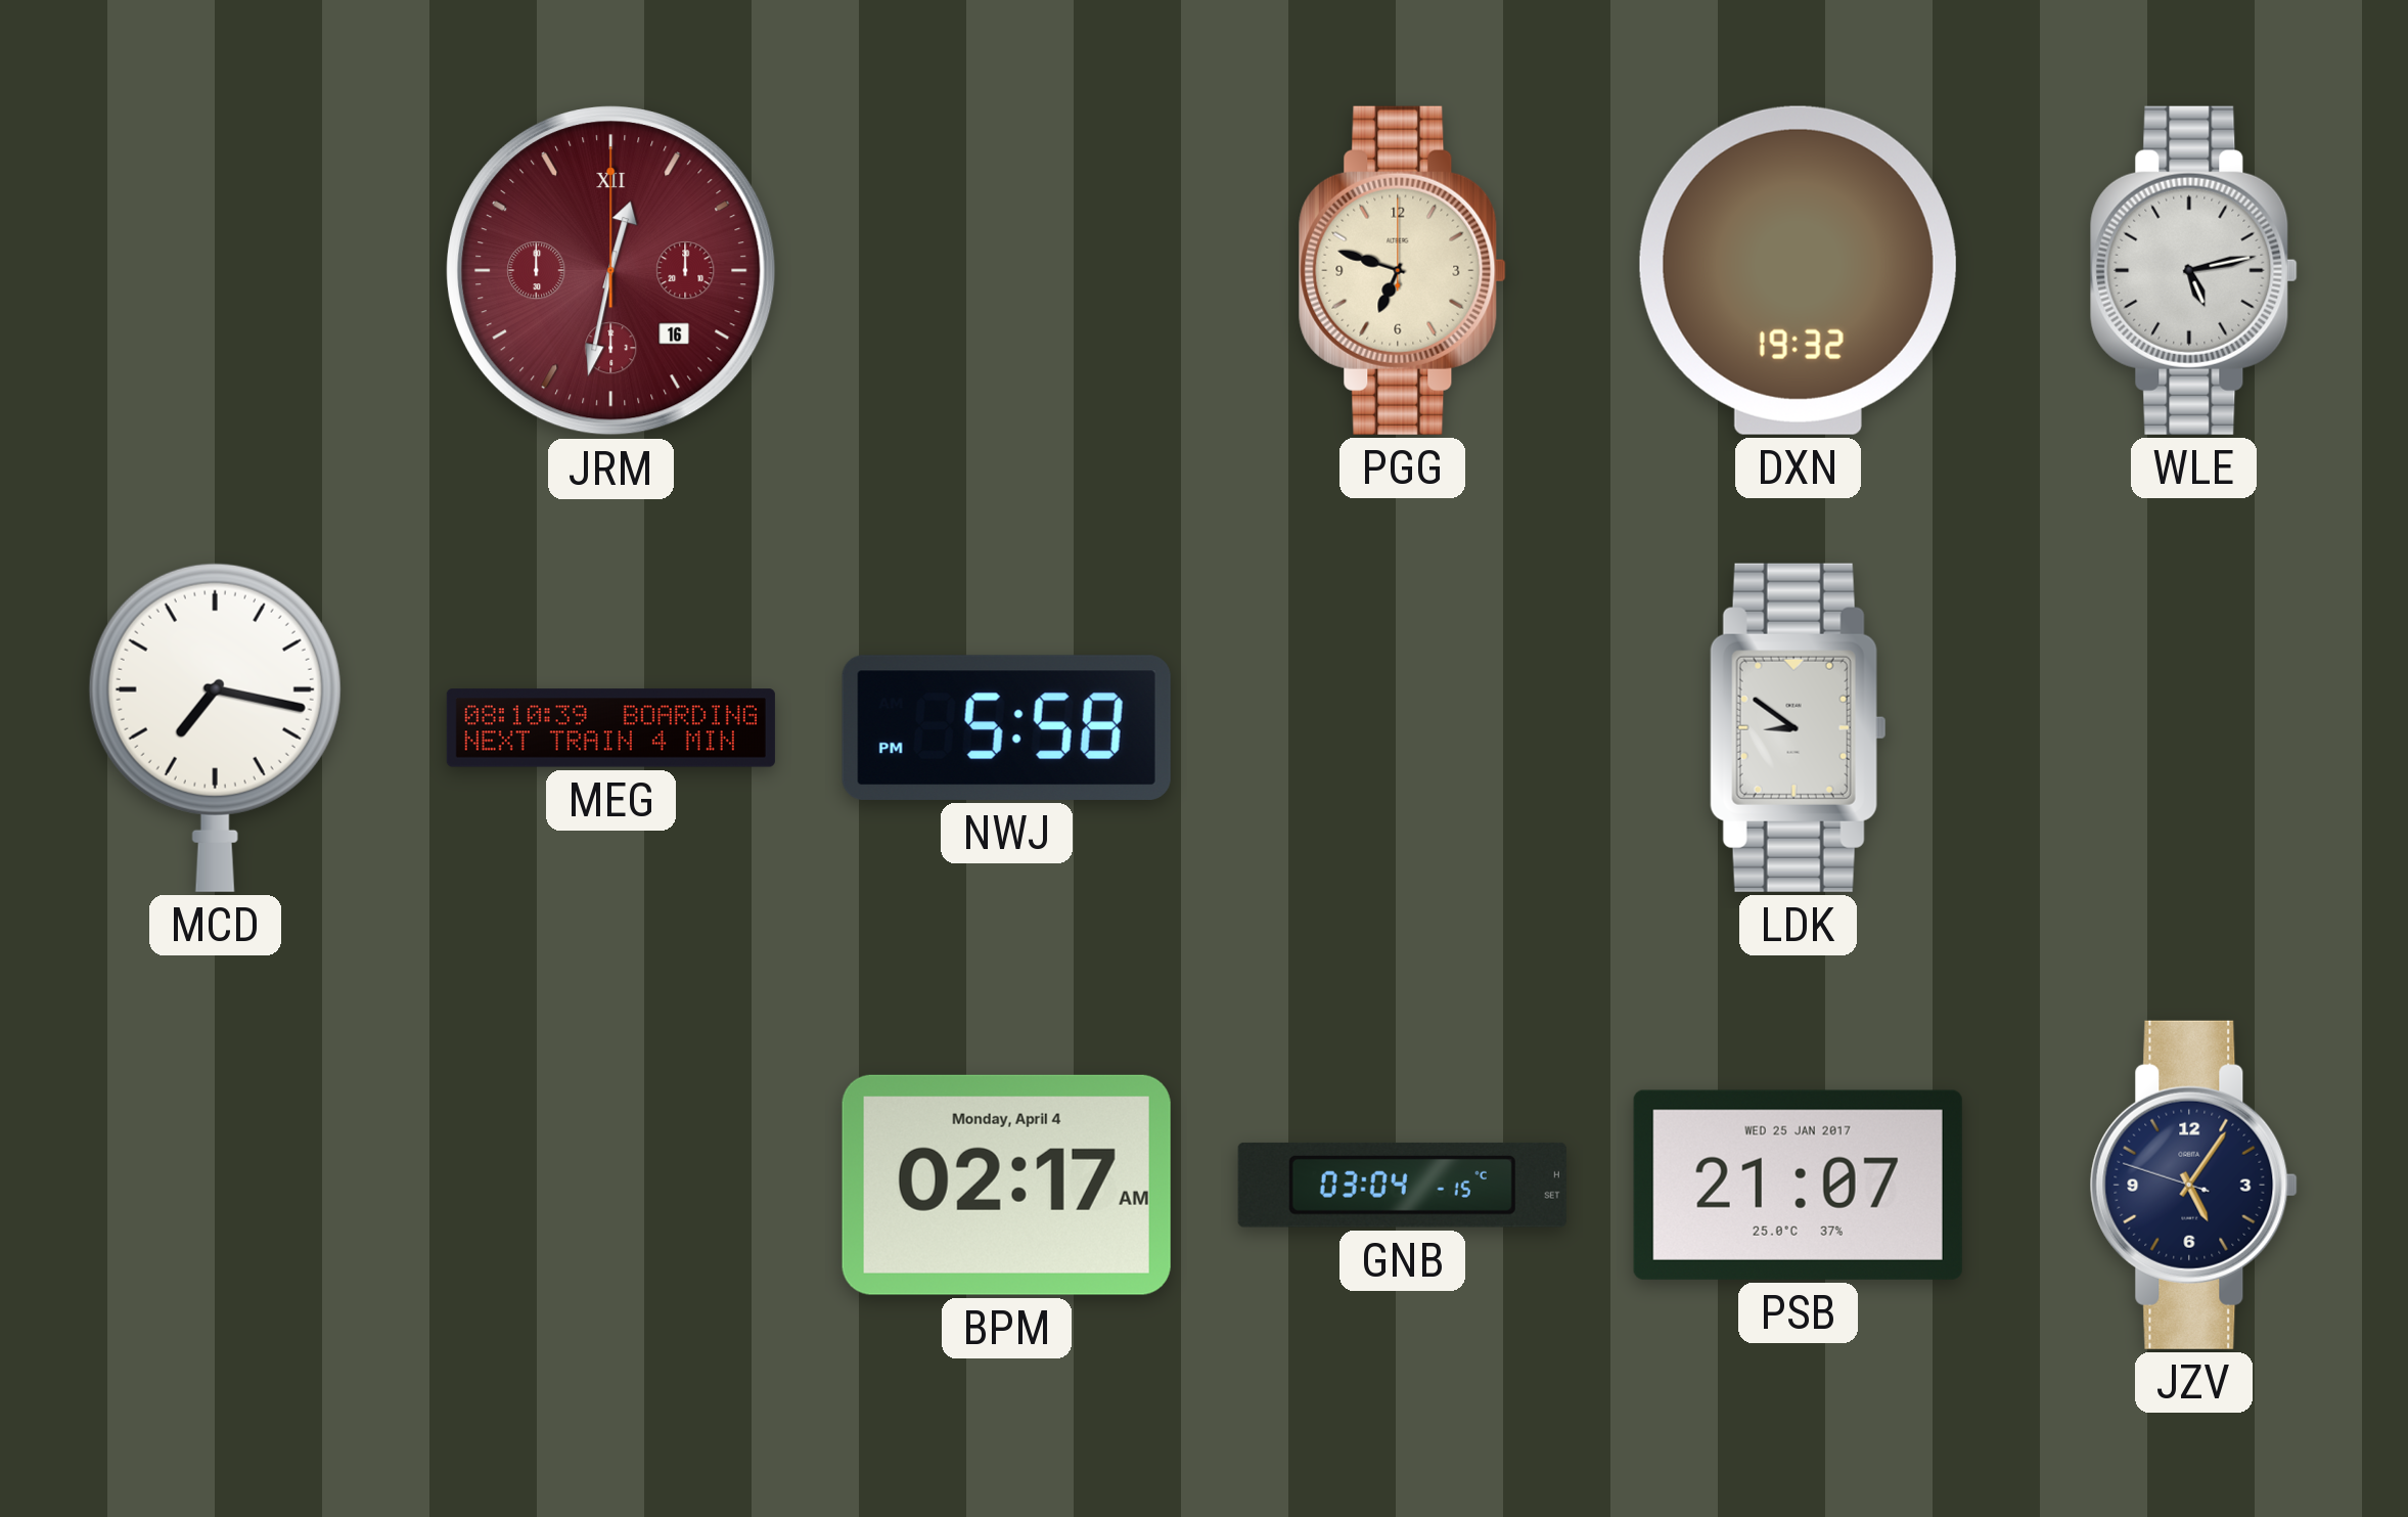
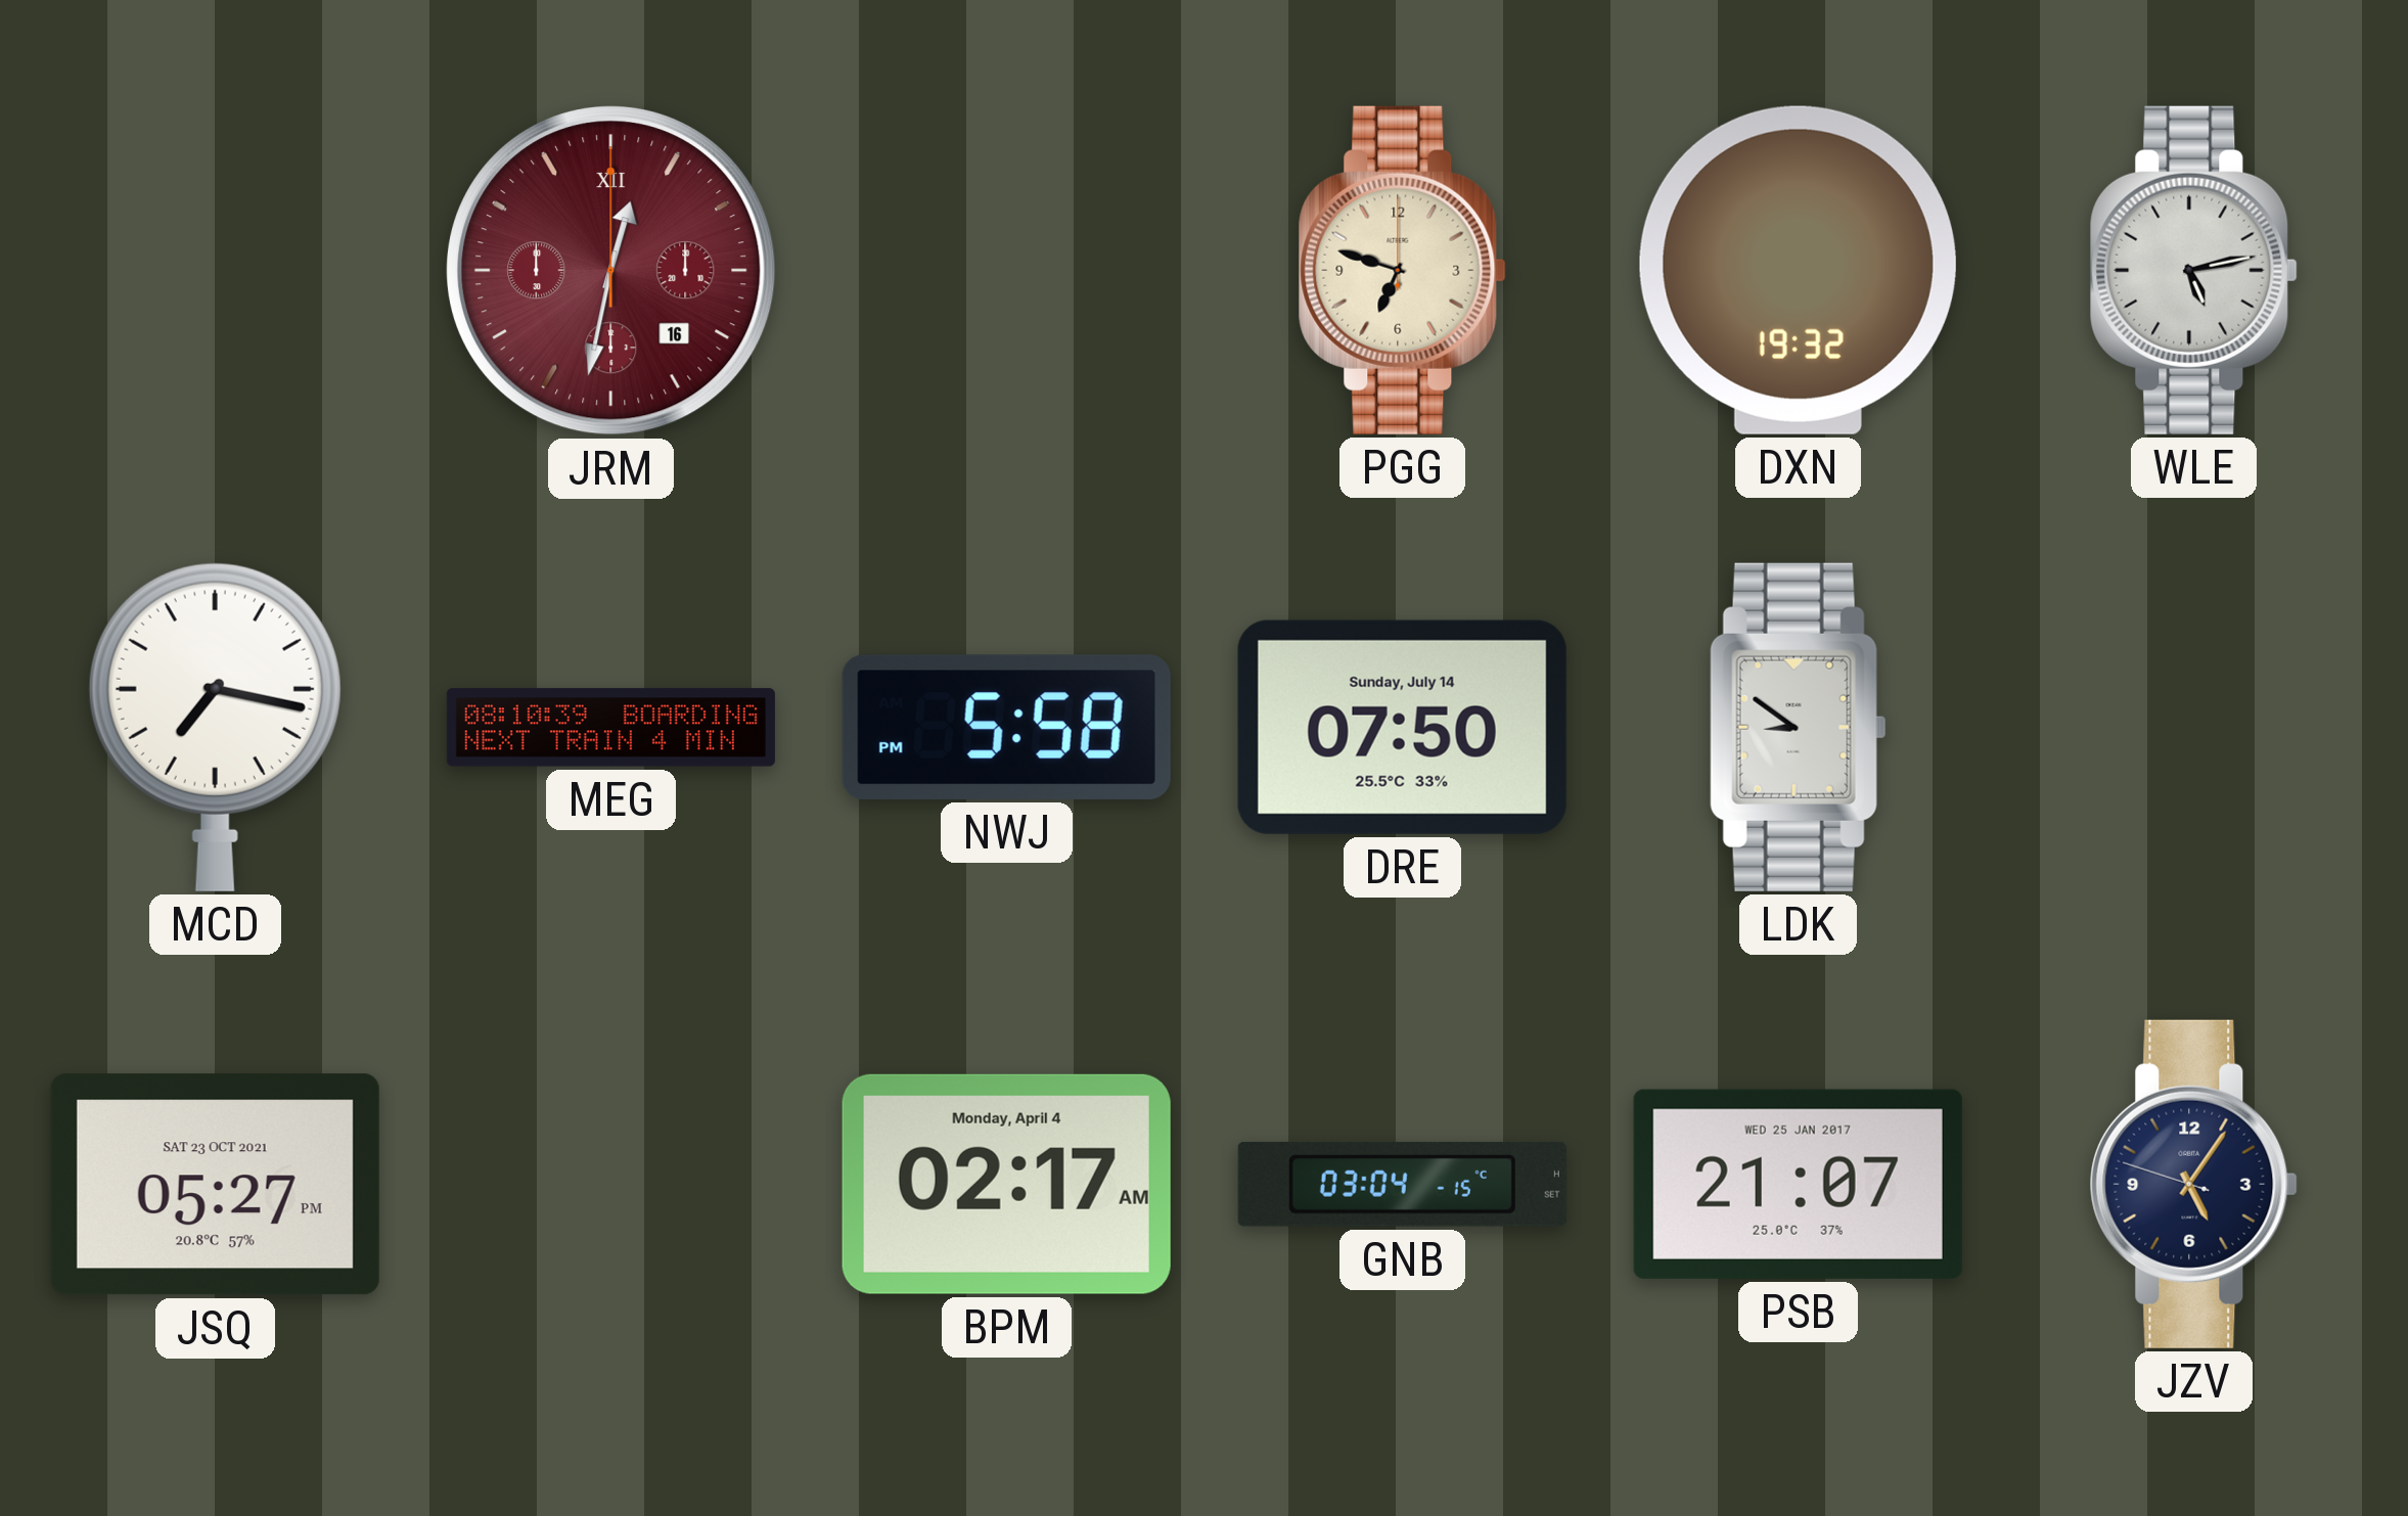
DRE: none -> 07:50
JSQ: none -> 05:27
